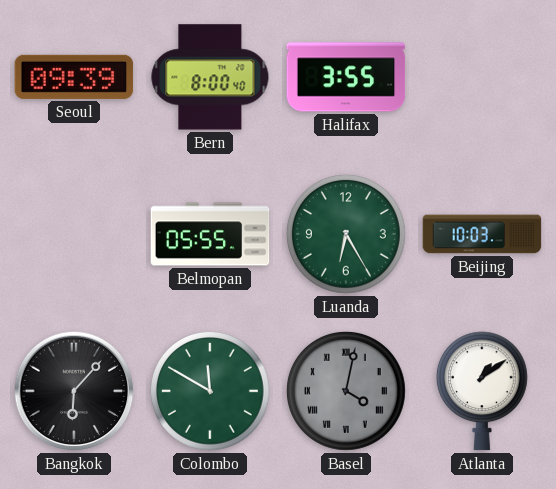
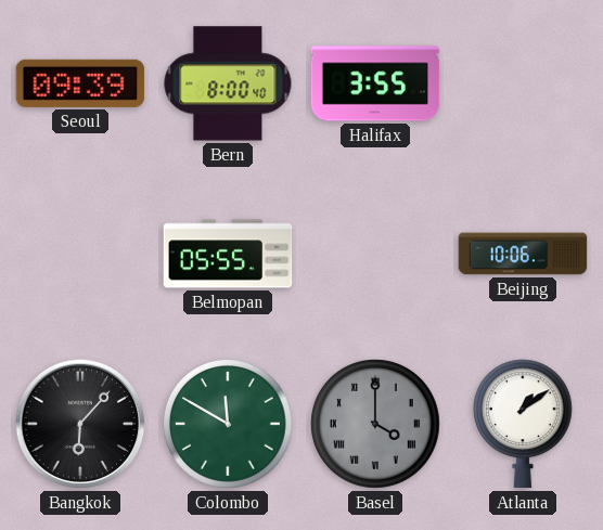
Luanda: 6:25 -> none
Beijing: 10:03 -> 10:06
Basel: 4:02 -> 4:00
